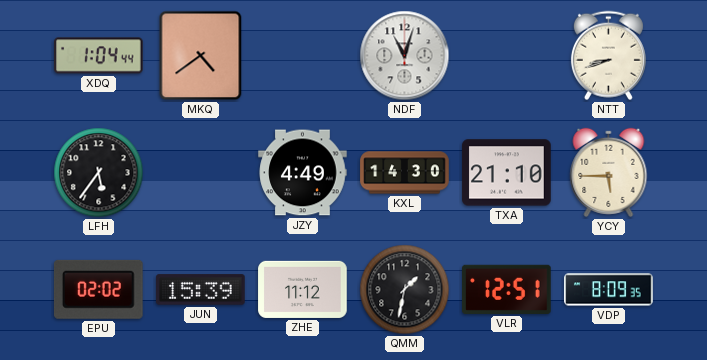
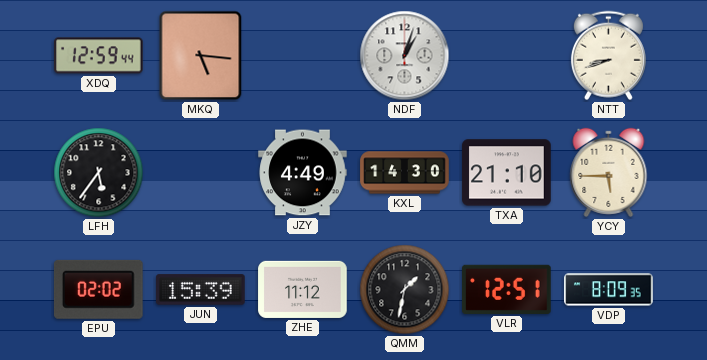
XDQ: 1:04 -> 12:59
MKQ: 4:39 -> 5:16
NDF: 11:03 -> 1:03
